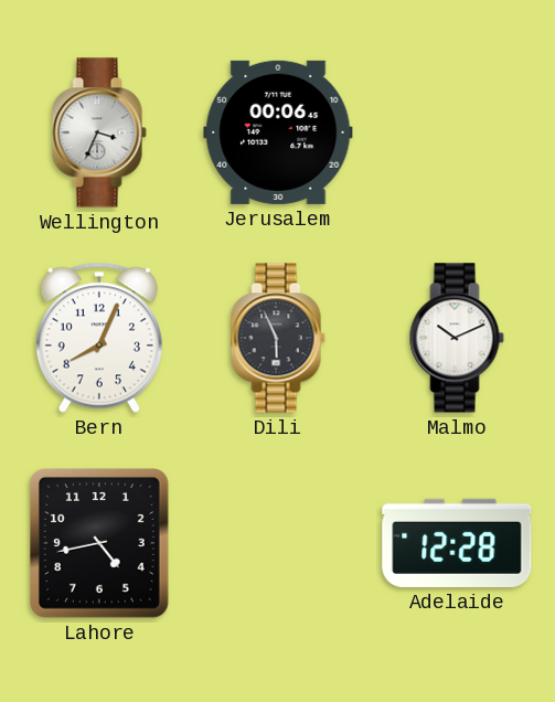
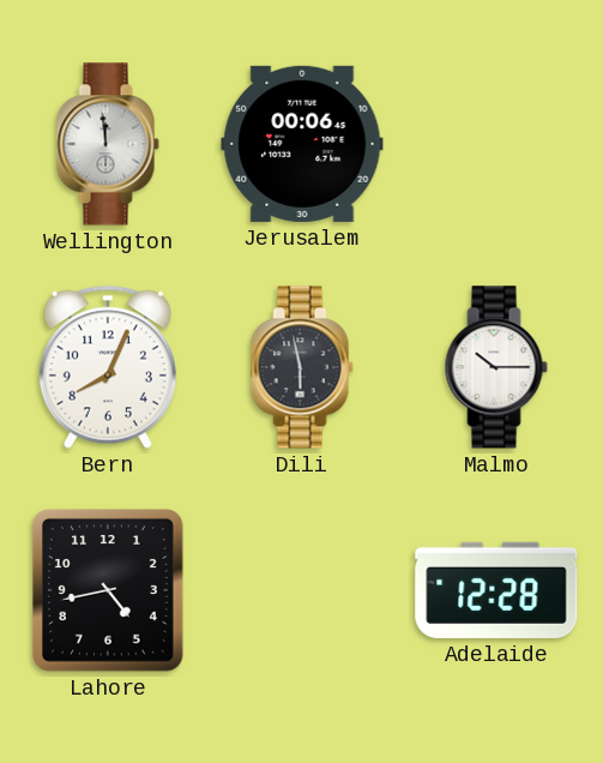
Wellington: 3:34 -> 11:59
Dili: 5:56 -> 5:58
Malmo: 10:11 -> 10:15
